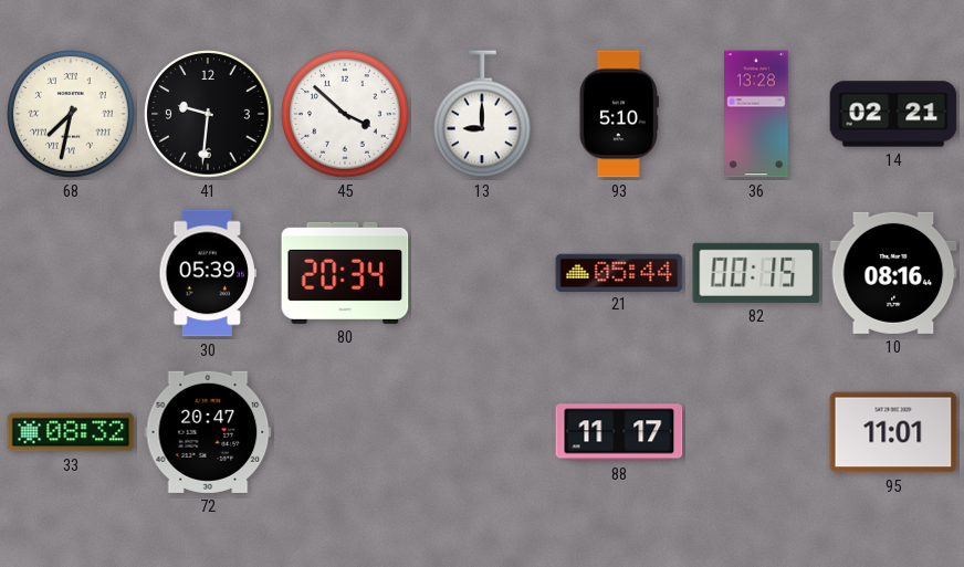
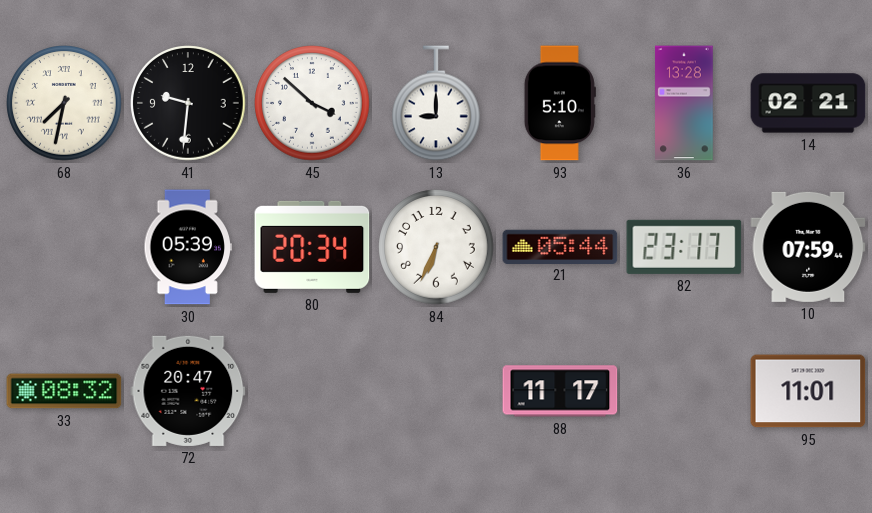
84: none -> 6:34
82: 00:15 -> 23:17
10: 08:16 -> 07:59
